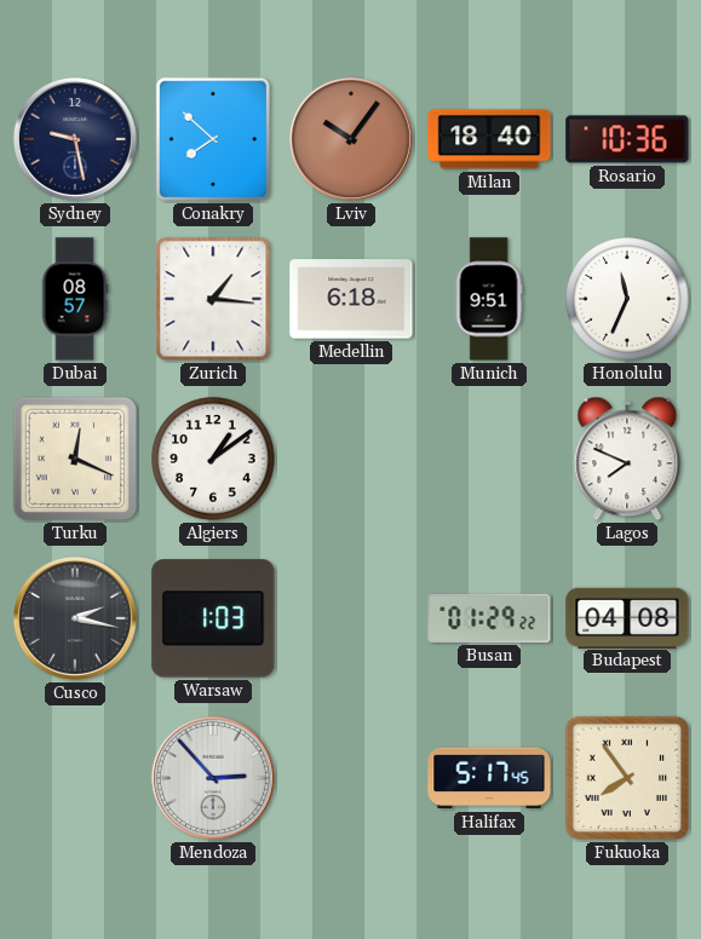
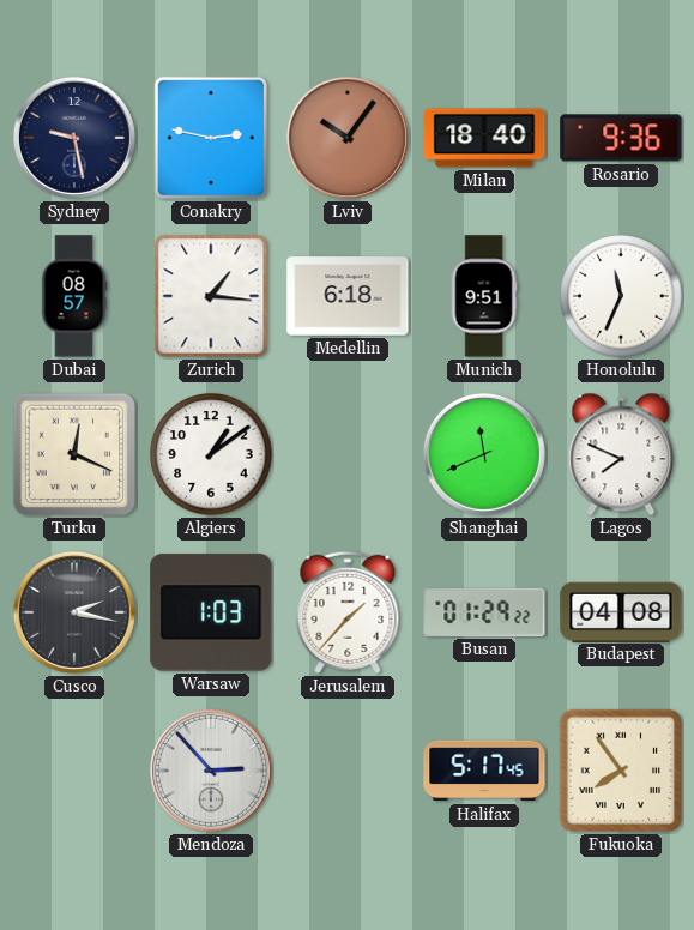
Conakry: 7:52 -> 2:47
Rosario: 10:36 -> 9:36
Shanghai: none -> 11:41
Jerusalem: none -> 1:37
